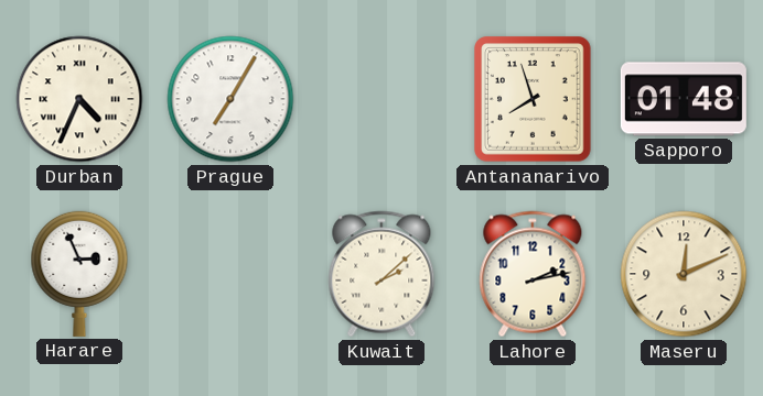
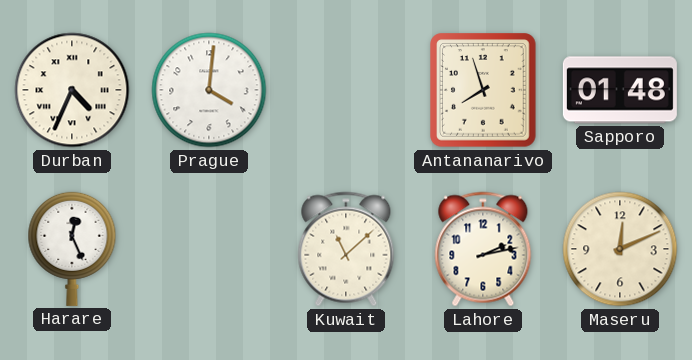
Prague: 7:05 -> 4:01
Harare: 2:56 -> 12:26
Kuwait: 2:08 -> 11:08
